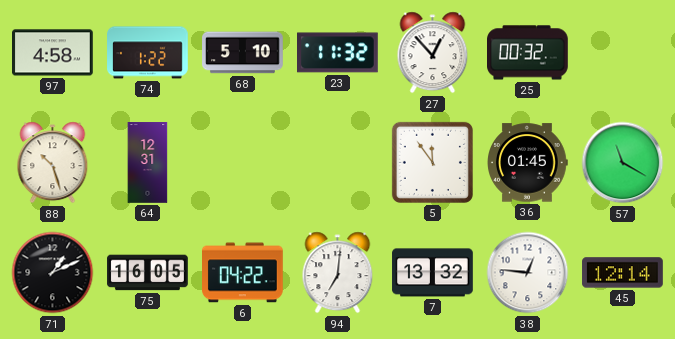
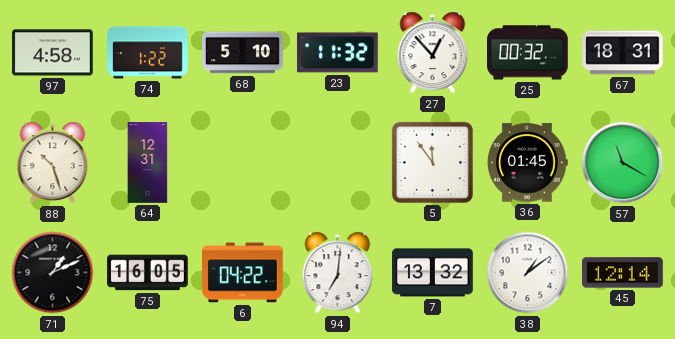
67: none -> 18:31
38: 12:46 -> 1:09
